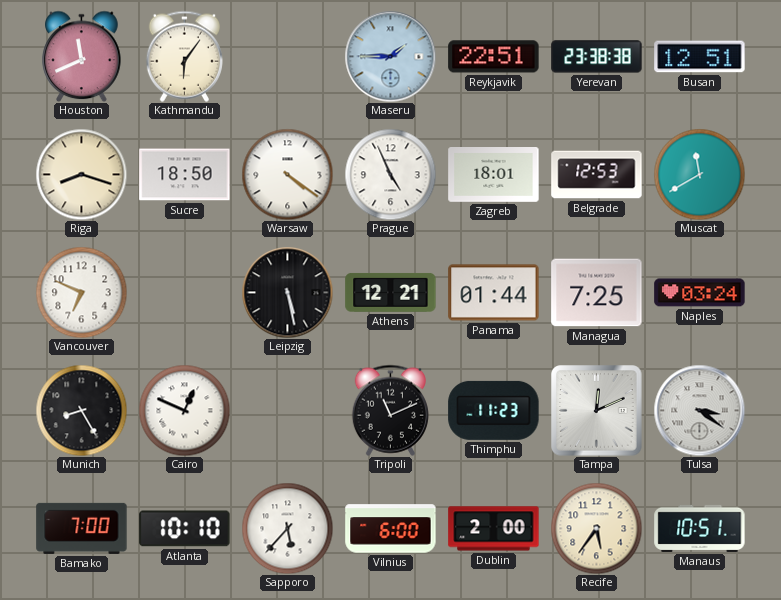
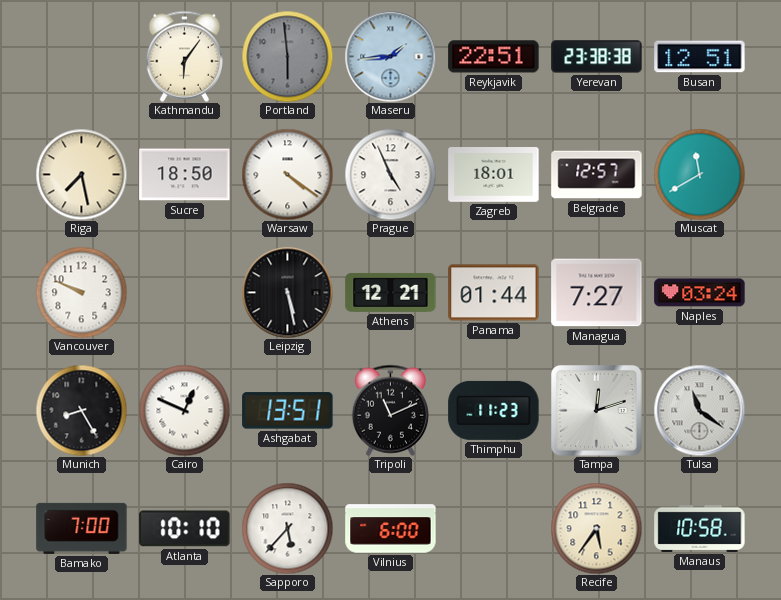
Houston: 11:41 -> none
Portland: none -> 5:59
Maseru: 1:45 -> 1:44
Riga: 8:18 -> 7:28
Belgrade: 12:53 -> 12:57
Vancouver: 6:49 -> 9:49
Managua: 7:25 -> 7:27
Ashgabat: none -> 13:51
Tampa: 12:11 -> 12:12
Tulsa: 3:21 -> 11:21
Dublin: 2:00 -> none
Manaus: 10:51 -> 10:58
